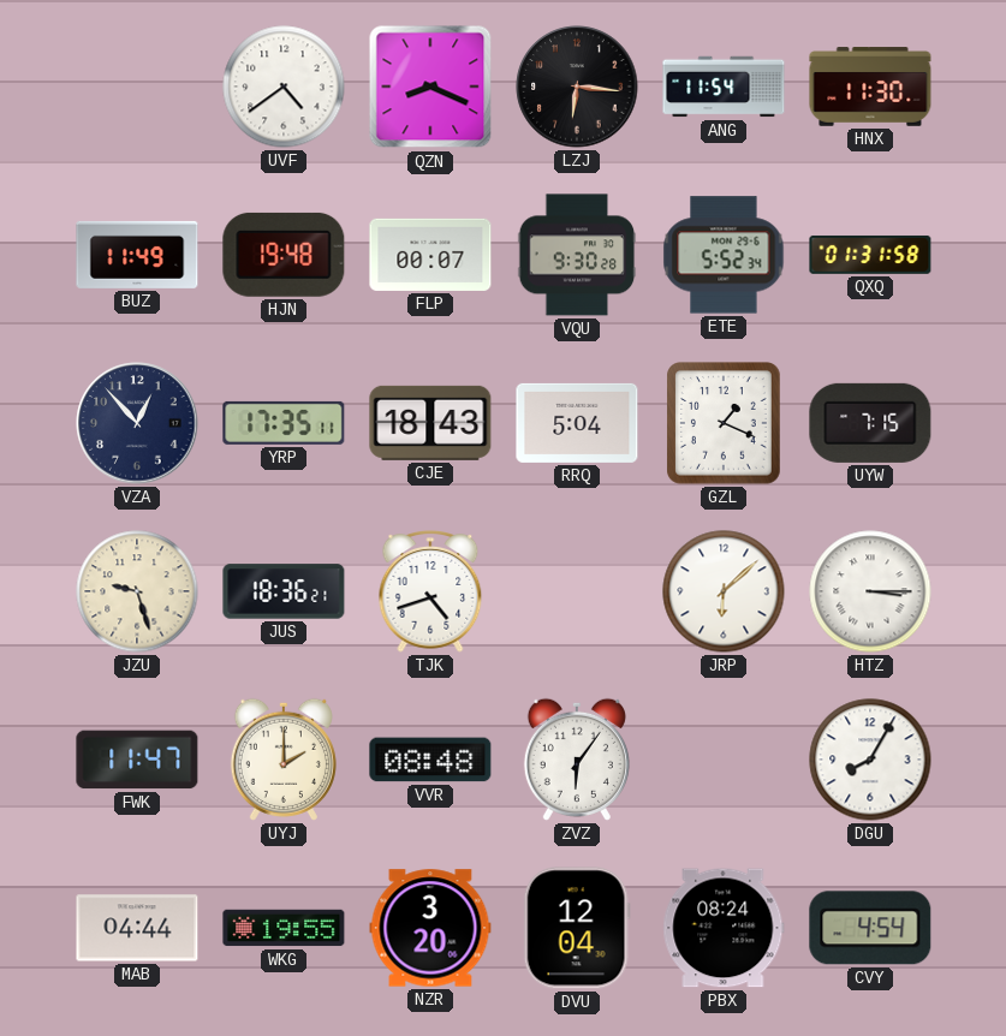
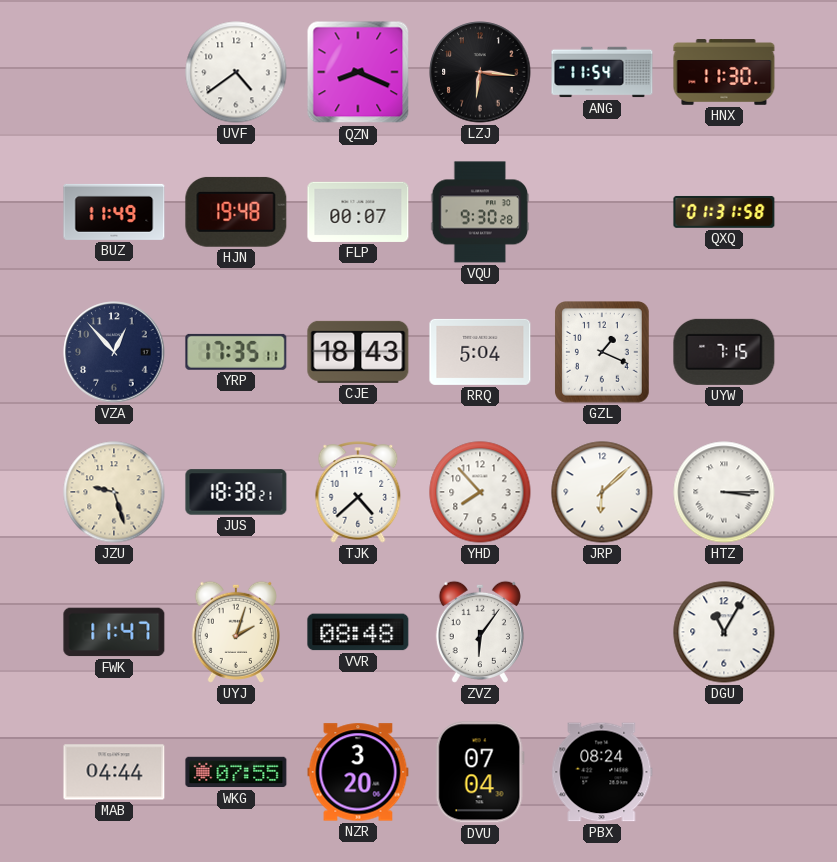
ETE: 5:52 -> none
JUS: 18:36 -> 18:38
TJK: 4:42 -> 4:38
YHD: none -> 7:53
UYJ: 2:00 -> 2:03
DGU: 8:05 -> 11:05
WKG: 19:55 -> 07:55
DVU: 12:04 -> 07:04
CVY: 4:54 -> none
